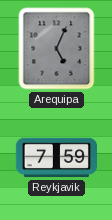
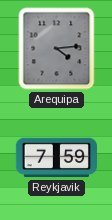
Arequipa: 5:04 -> 4:14
